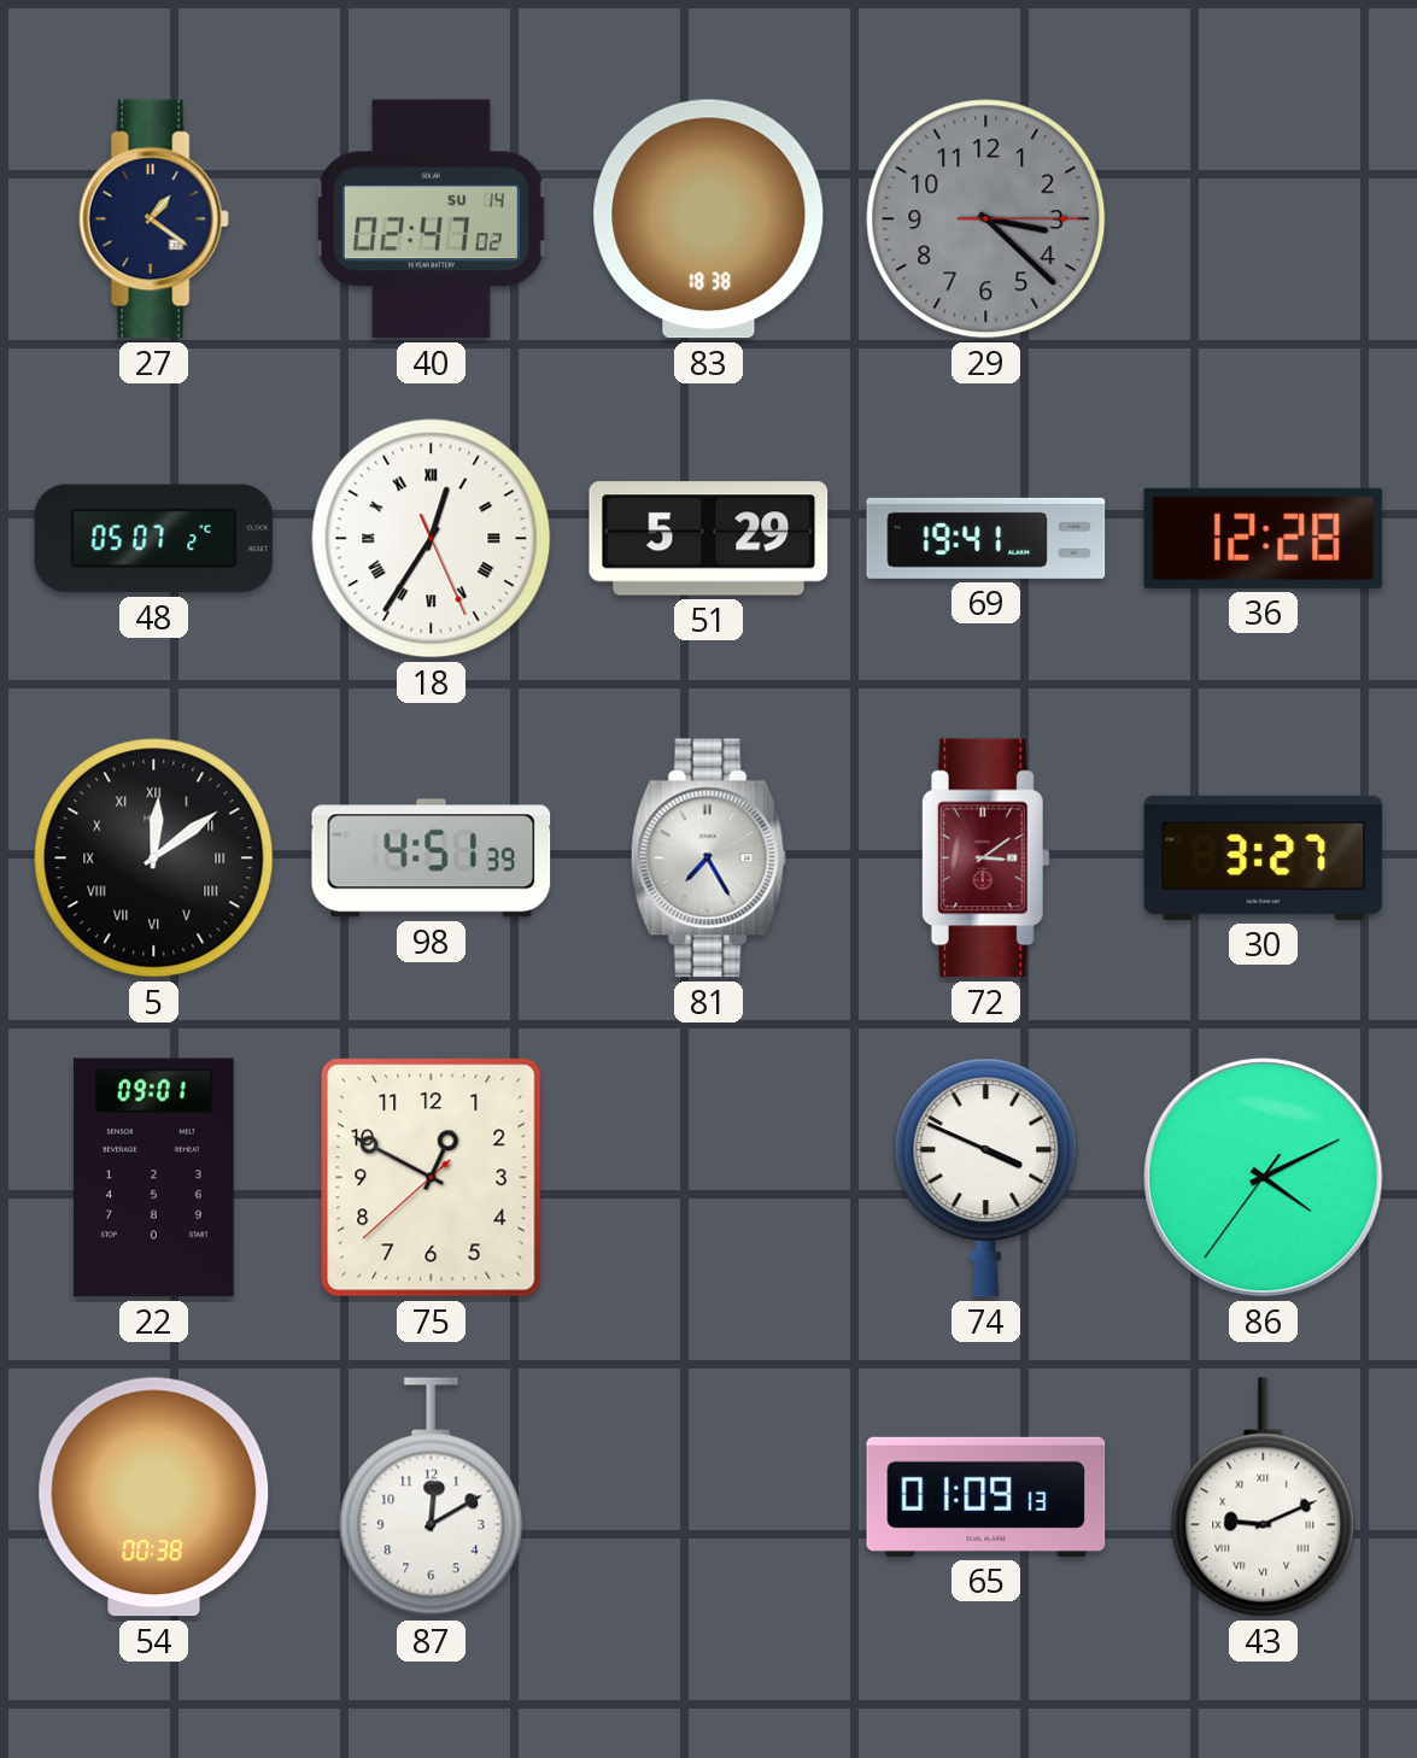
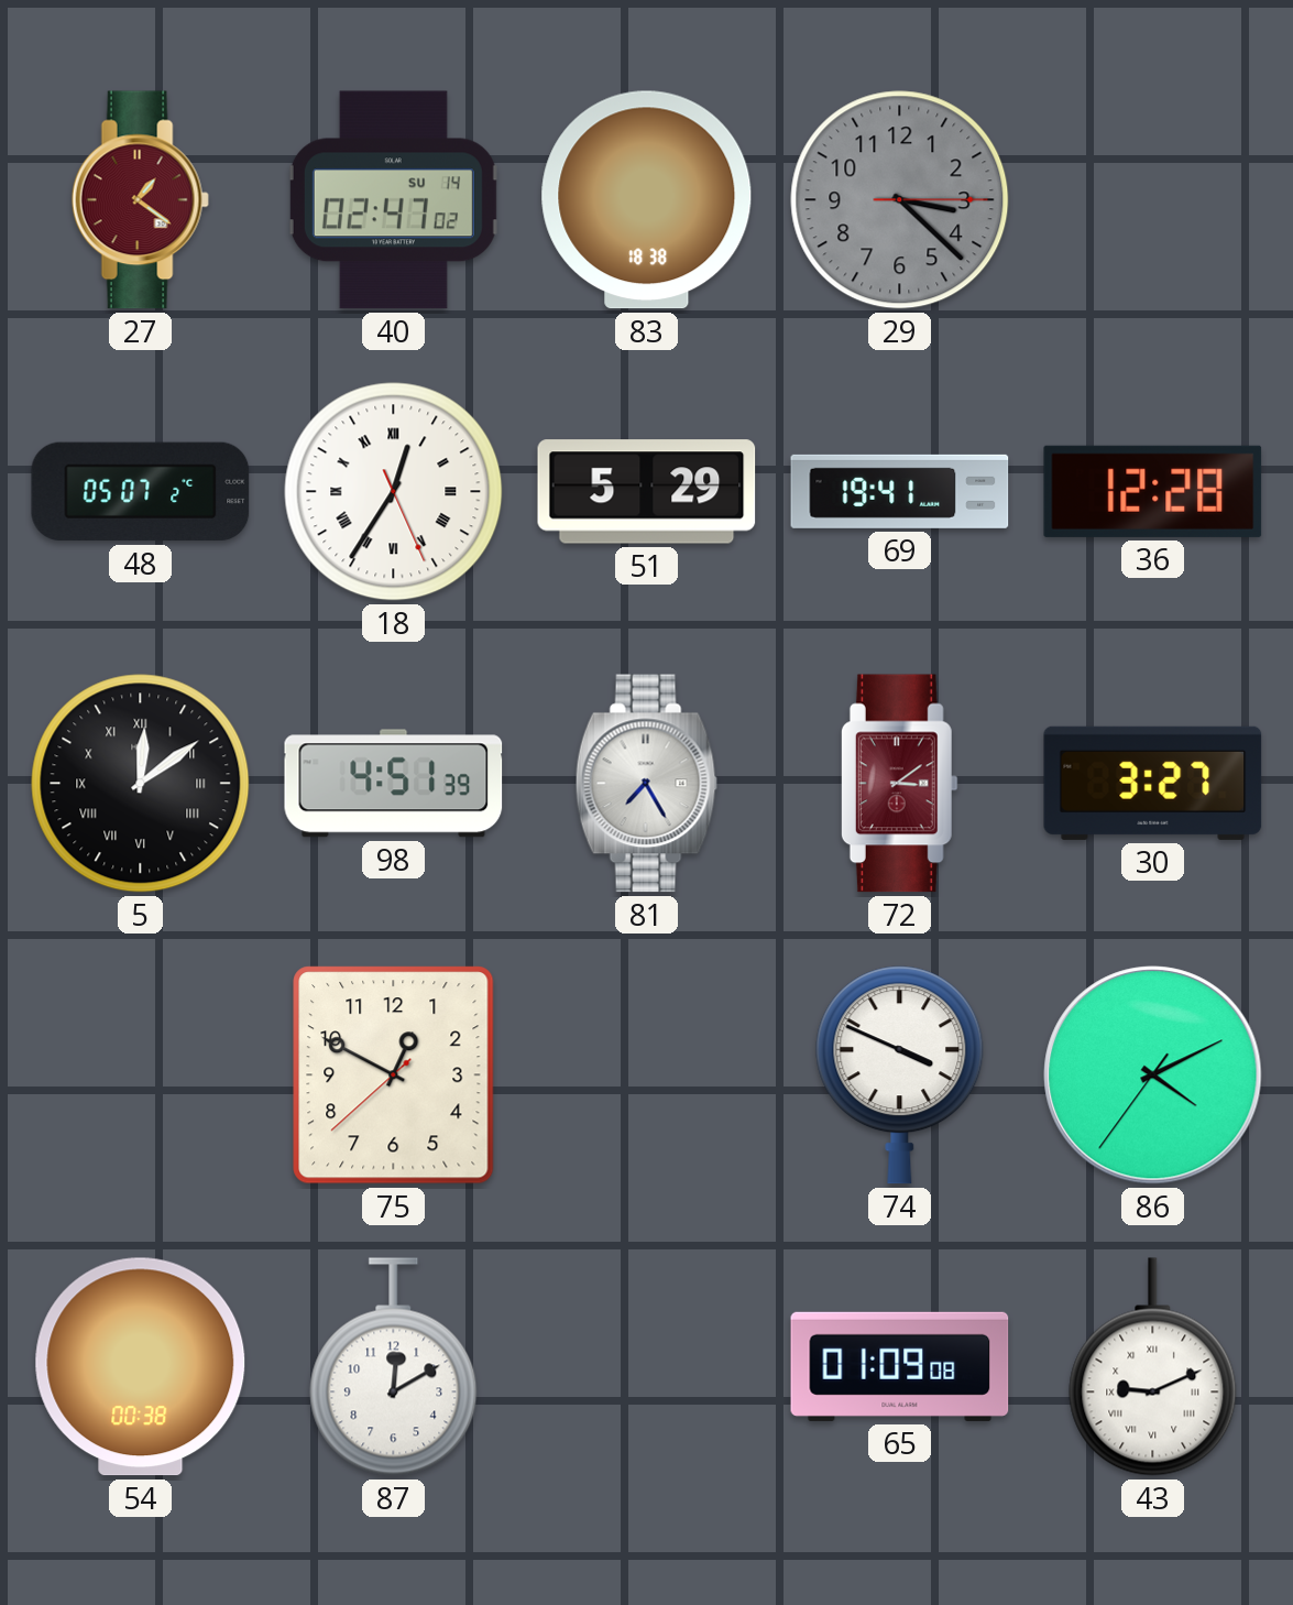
27 dial: navy -> burgundy
22: 09:01 -> none
65: 01:09:13 -> 01:09:08
